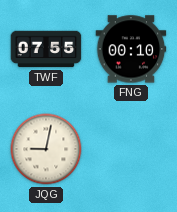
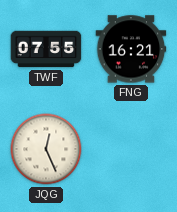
FNG: 00:10 -> 16:21
JQG: 9:02 -> 12:26
